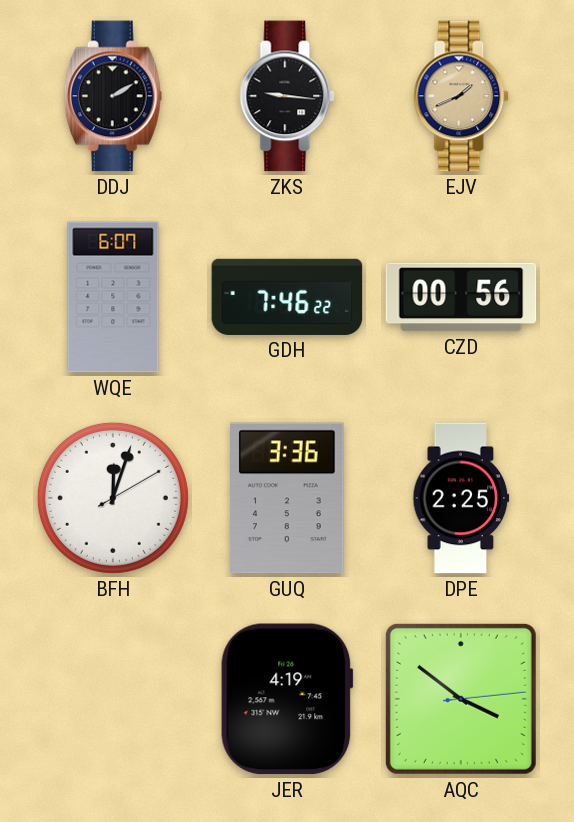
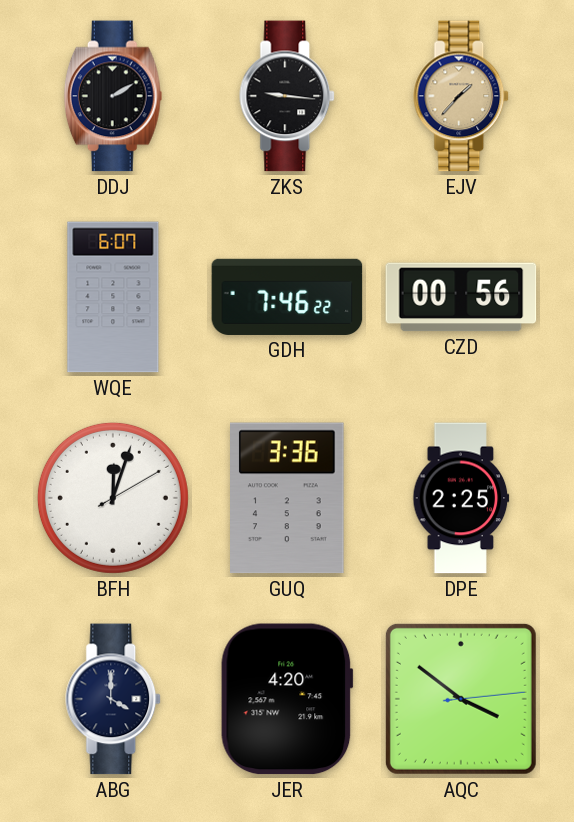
EJV: 1:41 -> 1:37
ABG: none -> 4:00
JER: 4:19 -> 4:20
